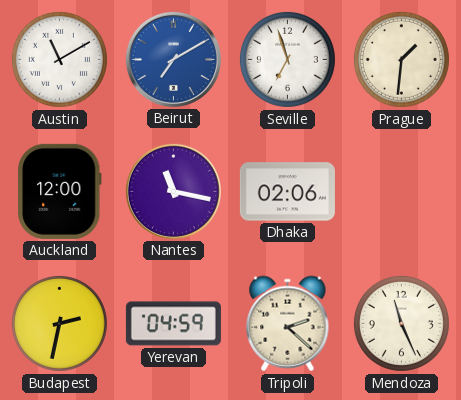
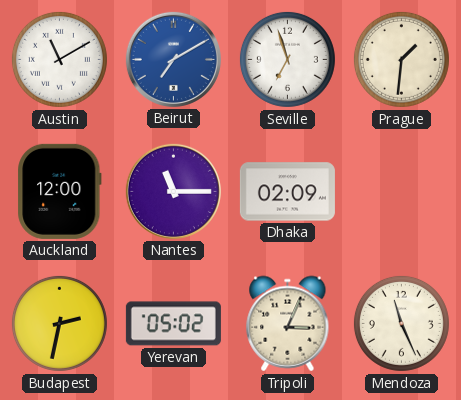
Nantes: 11:17 -> 11:15
Dhaka: 02:06 -> 02:09
Yerevan: 04:59 -> 05:02
Tripoli: 2:22 -> 3:04
